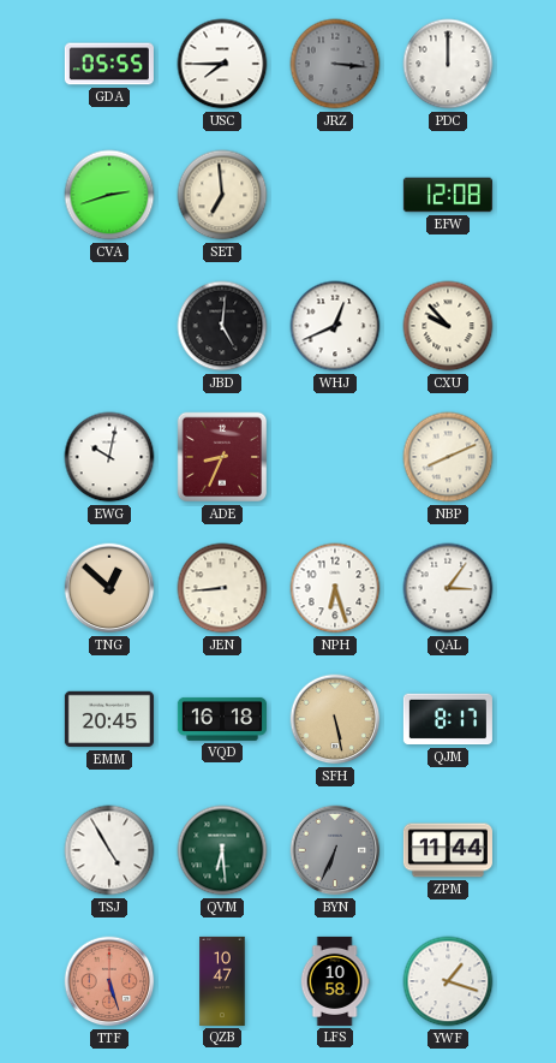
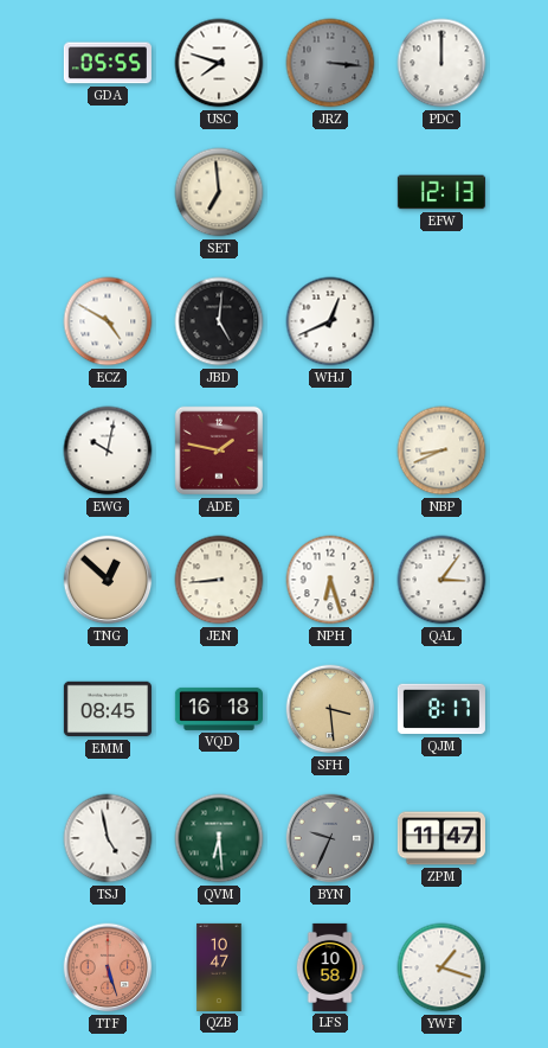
USC: 7:45 -> 7:48
CVA: 2:42 -> none
EFW: 12:08 -> 12:13
ECZ: none -> 4:50
CXU: 9:53 -> none
ADE: 8:34 -> 1:47
NBP: 8:11 -> 8:41
EMM: 20:45 -> 08:45
SFH: 5:28 -> 3:29
TSJ: 4:55 -> 4:58
BYN: 6:34 -> 9:34
ZPM: 11:44 -> 11:47
